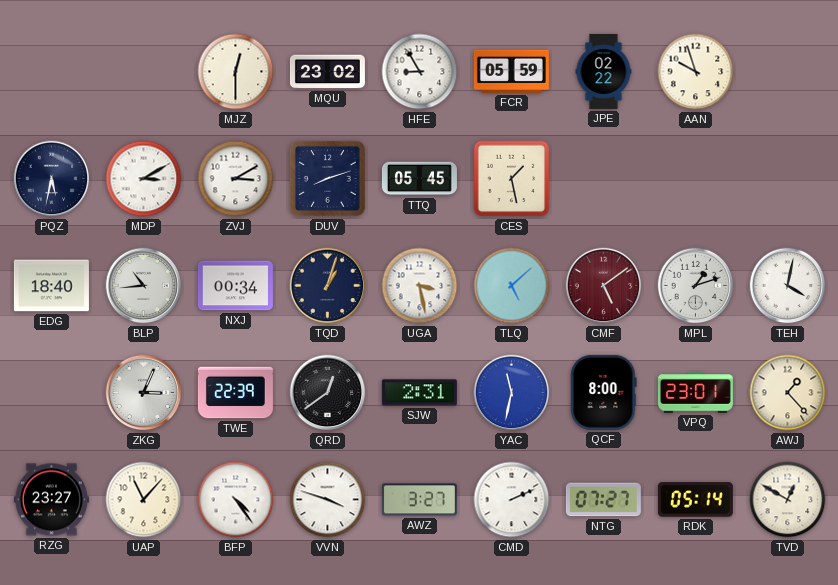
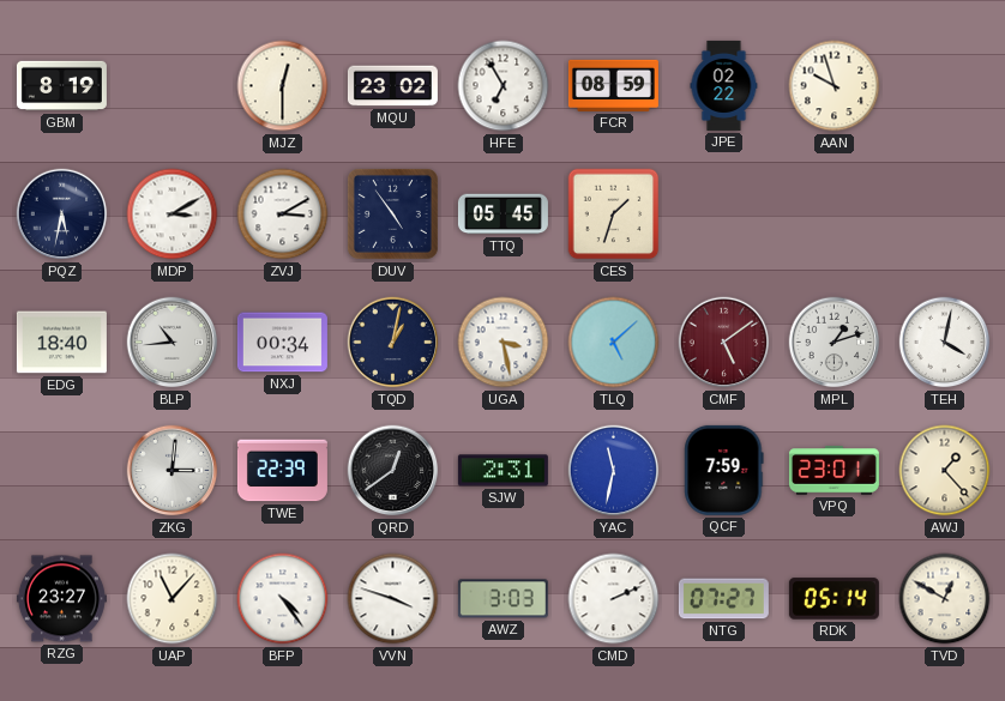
GBM: none -> 8:19
HFE: 8:55 -> 6:55
FCR: 05:59 -> 08:59
DUV: 8:12 -> 4:54
CES: 1:28 -> 1:33
TQD: 1:03 -> 1:02
ZKG: 3:04 -> 3:01
QCF: 8:00 -> 7:59
AWZ: 3:27 -> 3:03
